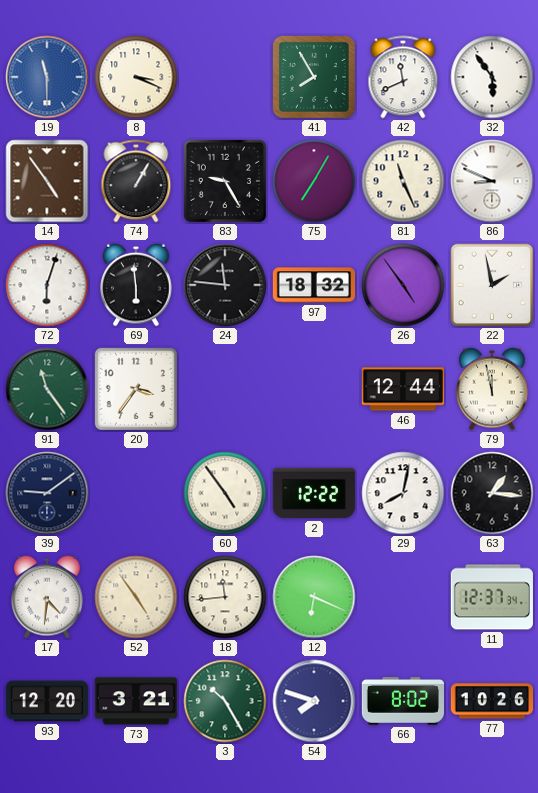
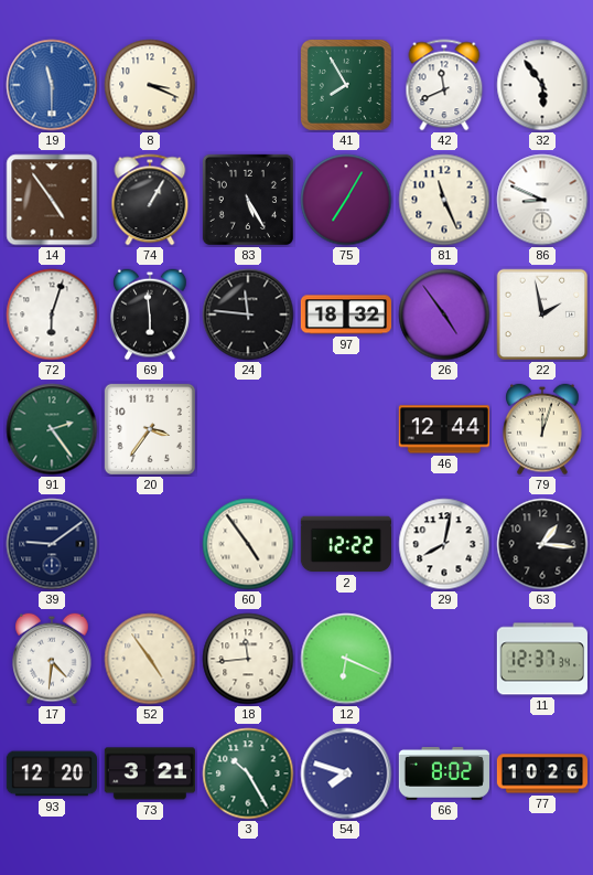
83: 9:25 -> 5:25
91: 11:24 -> 2:24
79: 11:58 -> 12:03
